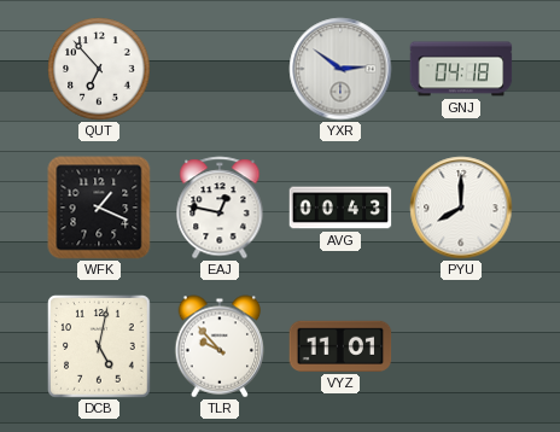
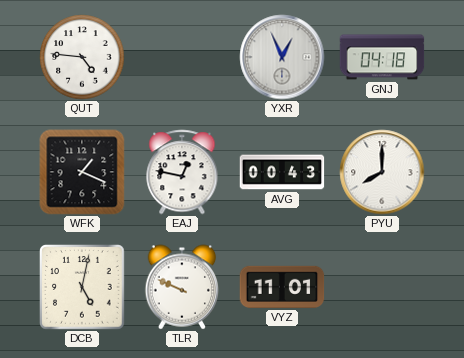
QUT: 6:53 -> 4:46
YXR: 2:51 -> 12:56
TLR: 9:53 -> 9:49
